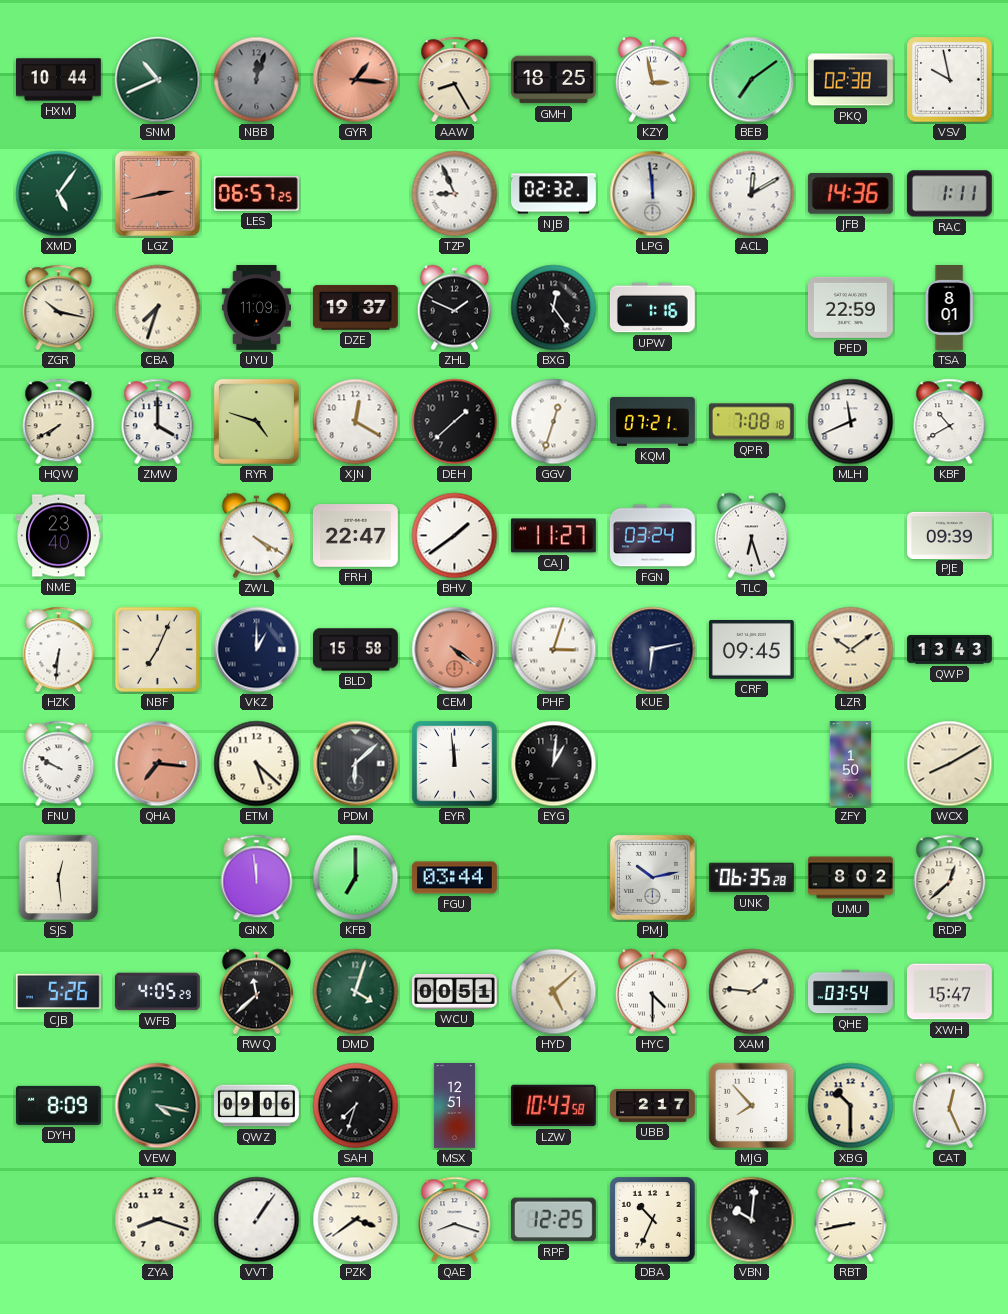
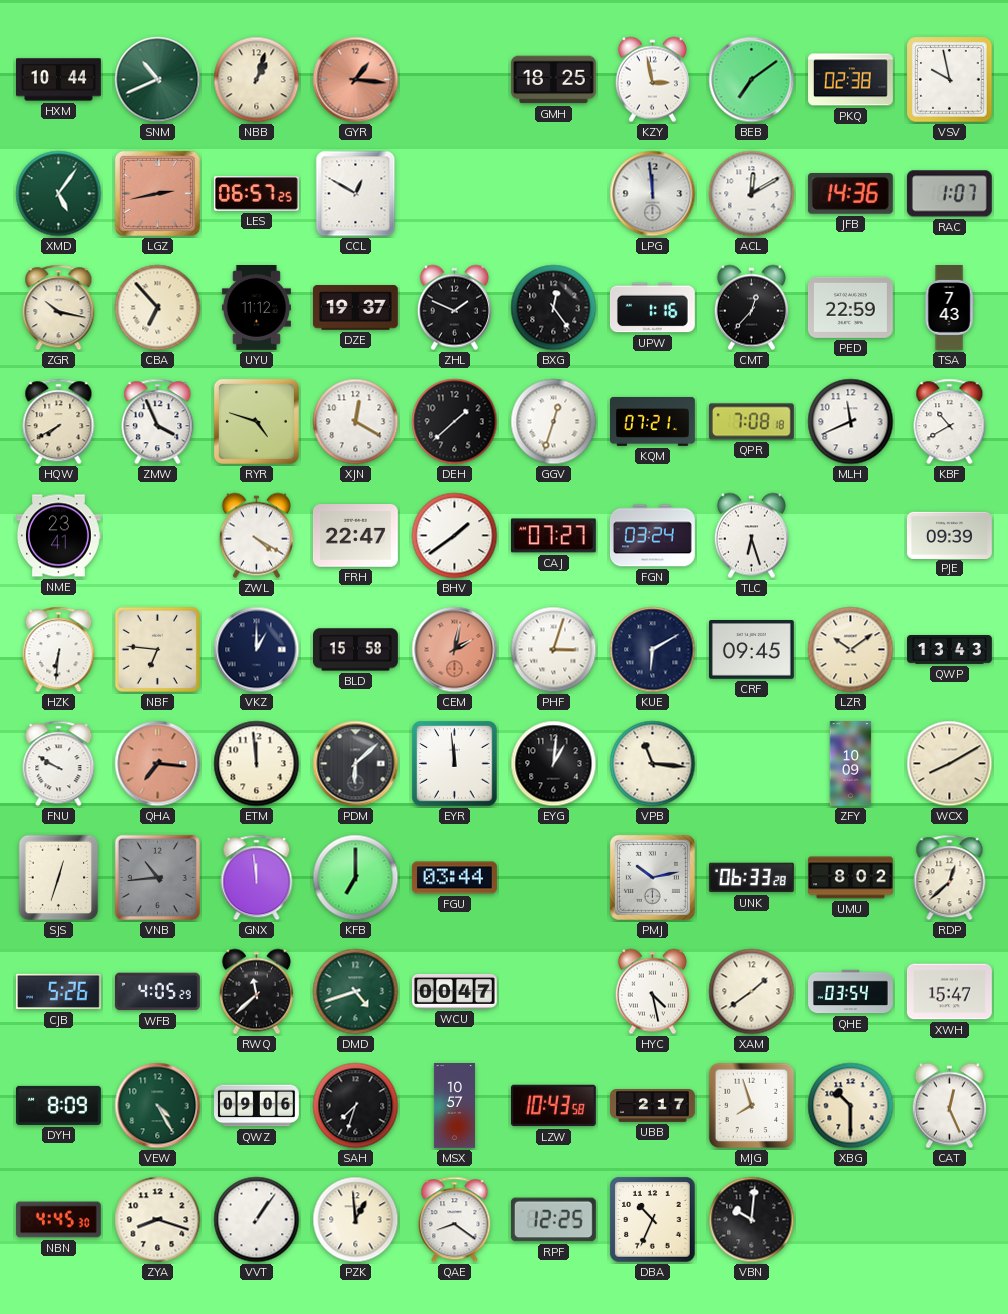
NBB: 12:03 -> 1:03
NBB dial: grey -> cream
AAW: 8:25 -> none
CCL: none -> 12:50
TZP: 8:56 -> none
NJB: 02:32 -> none
RAC: 1:11 -> 1:07
CBA: 7:33 -> 6:53
UYU: 11:09 -> 11:12
CMT: none -> 12:37
TSA: 8:01 -> 7:43
ZMW: 4:00 -> 3:56
NME: 23:40 -> 23:41
CAJ: 11:27 -> 07:27
NBF: 7:04 -> 6:46
CEM: 4:21 -> 2:02
KUE: 6:13 -> 6:10
ETM: 5:22 -> 11:59
VPB: none -> 11:16
ZFY: 1:50 -> 10:09
SJS: 12:29 -> 12:33
VNB: none -> 10:44
UNK: 06:35 -> 06:33
DMD: 4:03 -> 4:42
WCU: 00:51 -> 00:47
HYD: 5:08 -> none
HYC: 4:30 -> 4:28
XAM: 1:46 -> 1:39
VEW: 4:17 -> 4:25
MSX: 12:51 -> 10:57
MJG: 7:53 -> 7:57
NBN: none -> 4:45
PZK: 3:39 -> 12:59
QAE: 8:18 -> 8:21
RBT: 8:43 -> none
